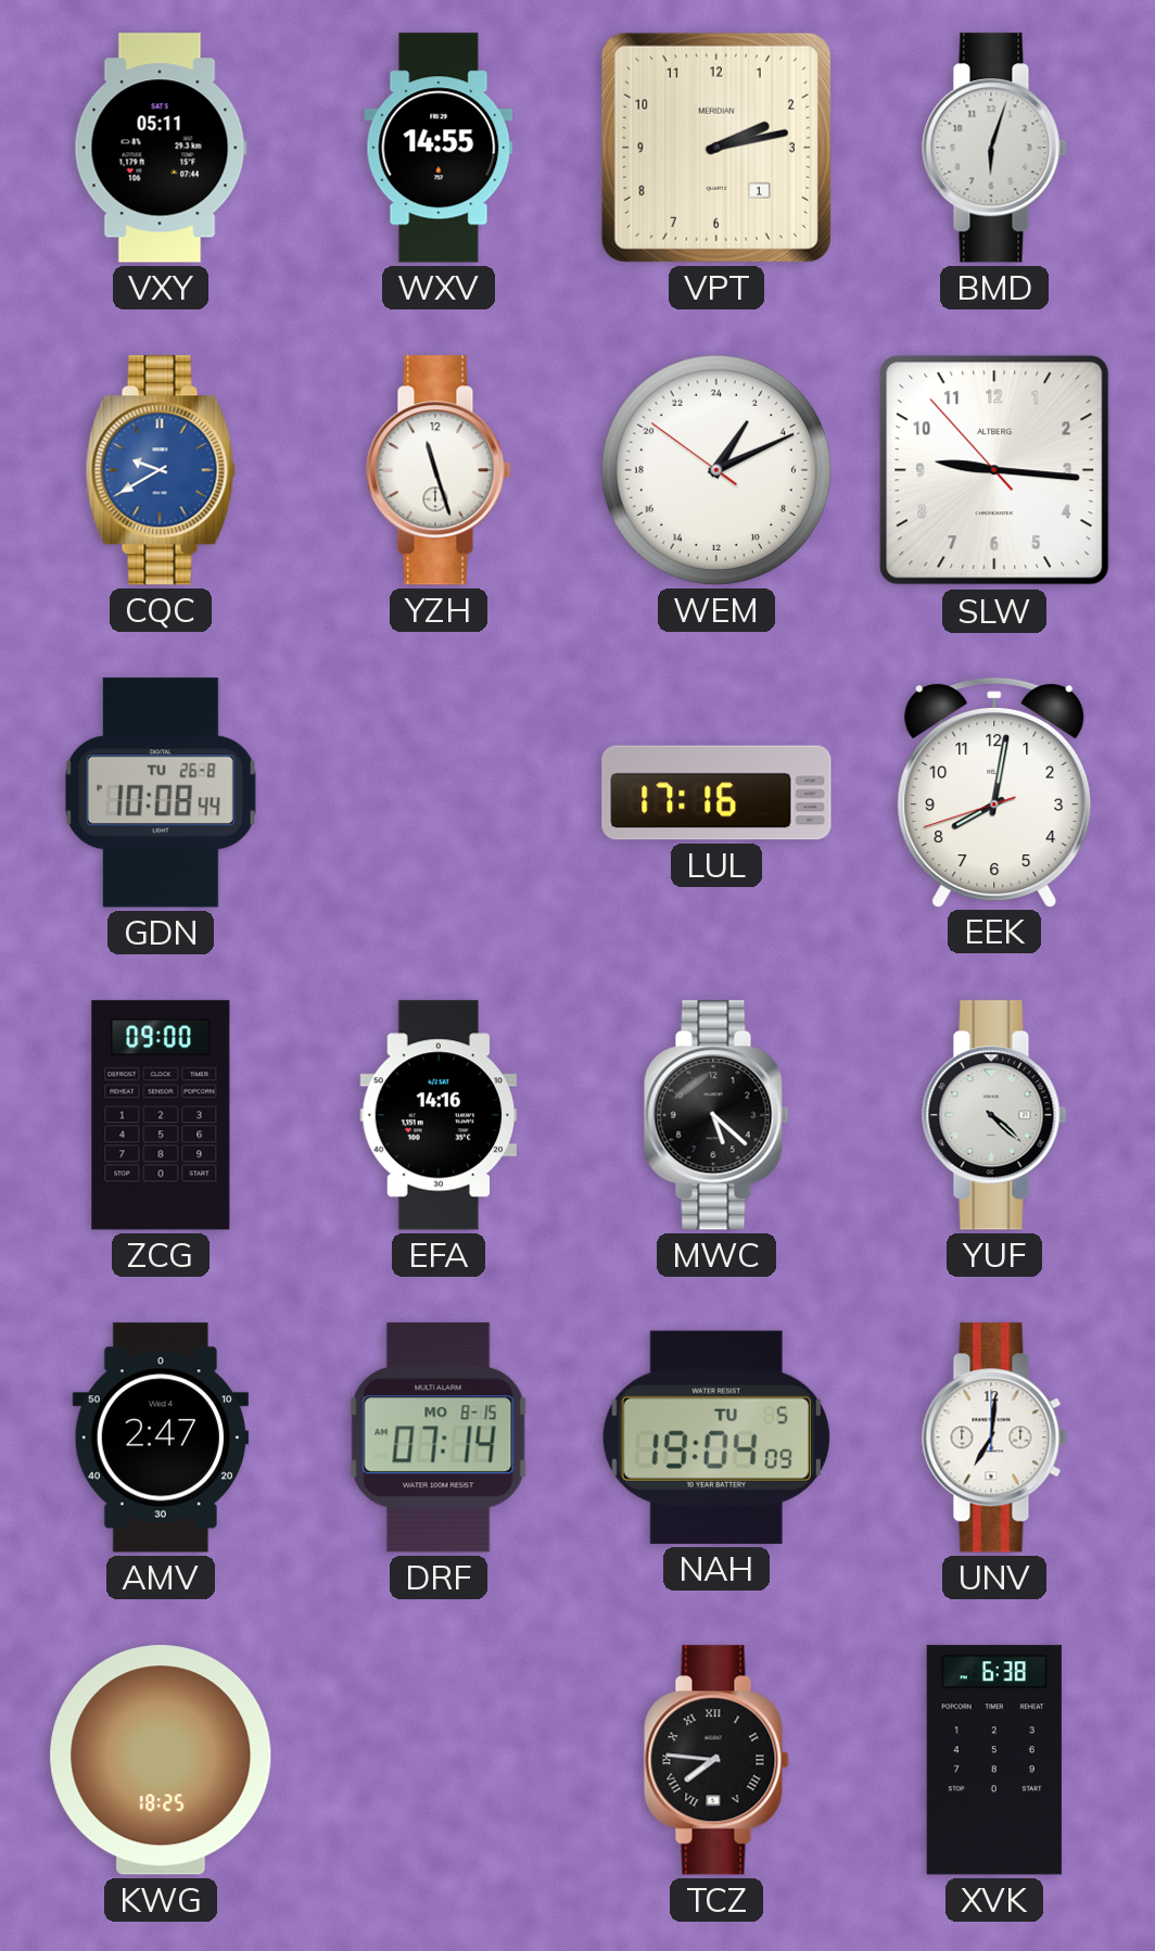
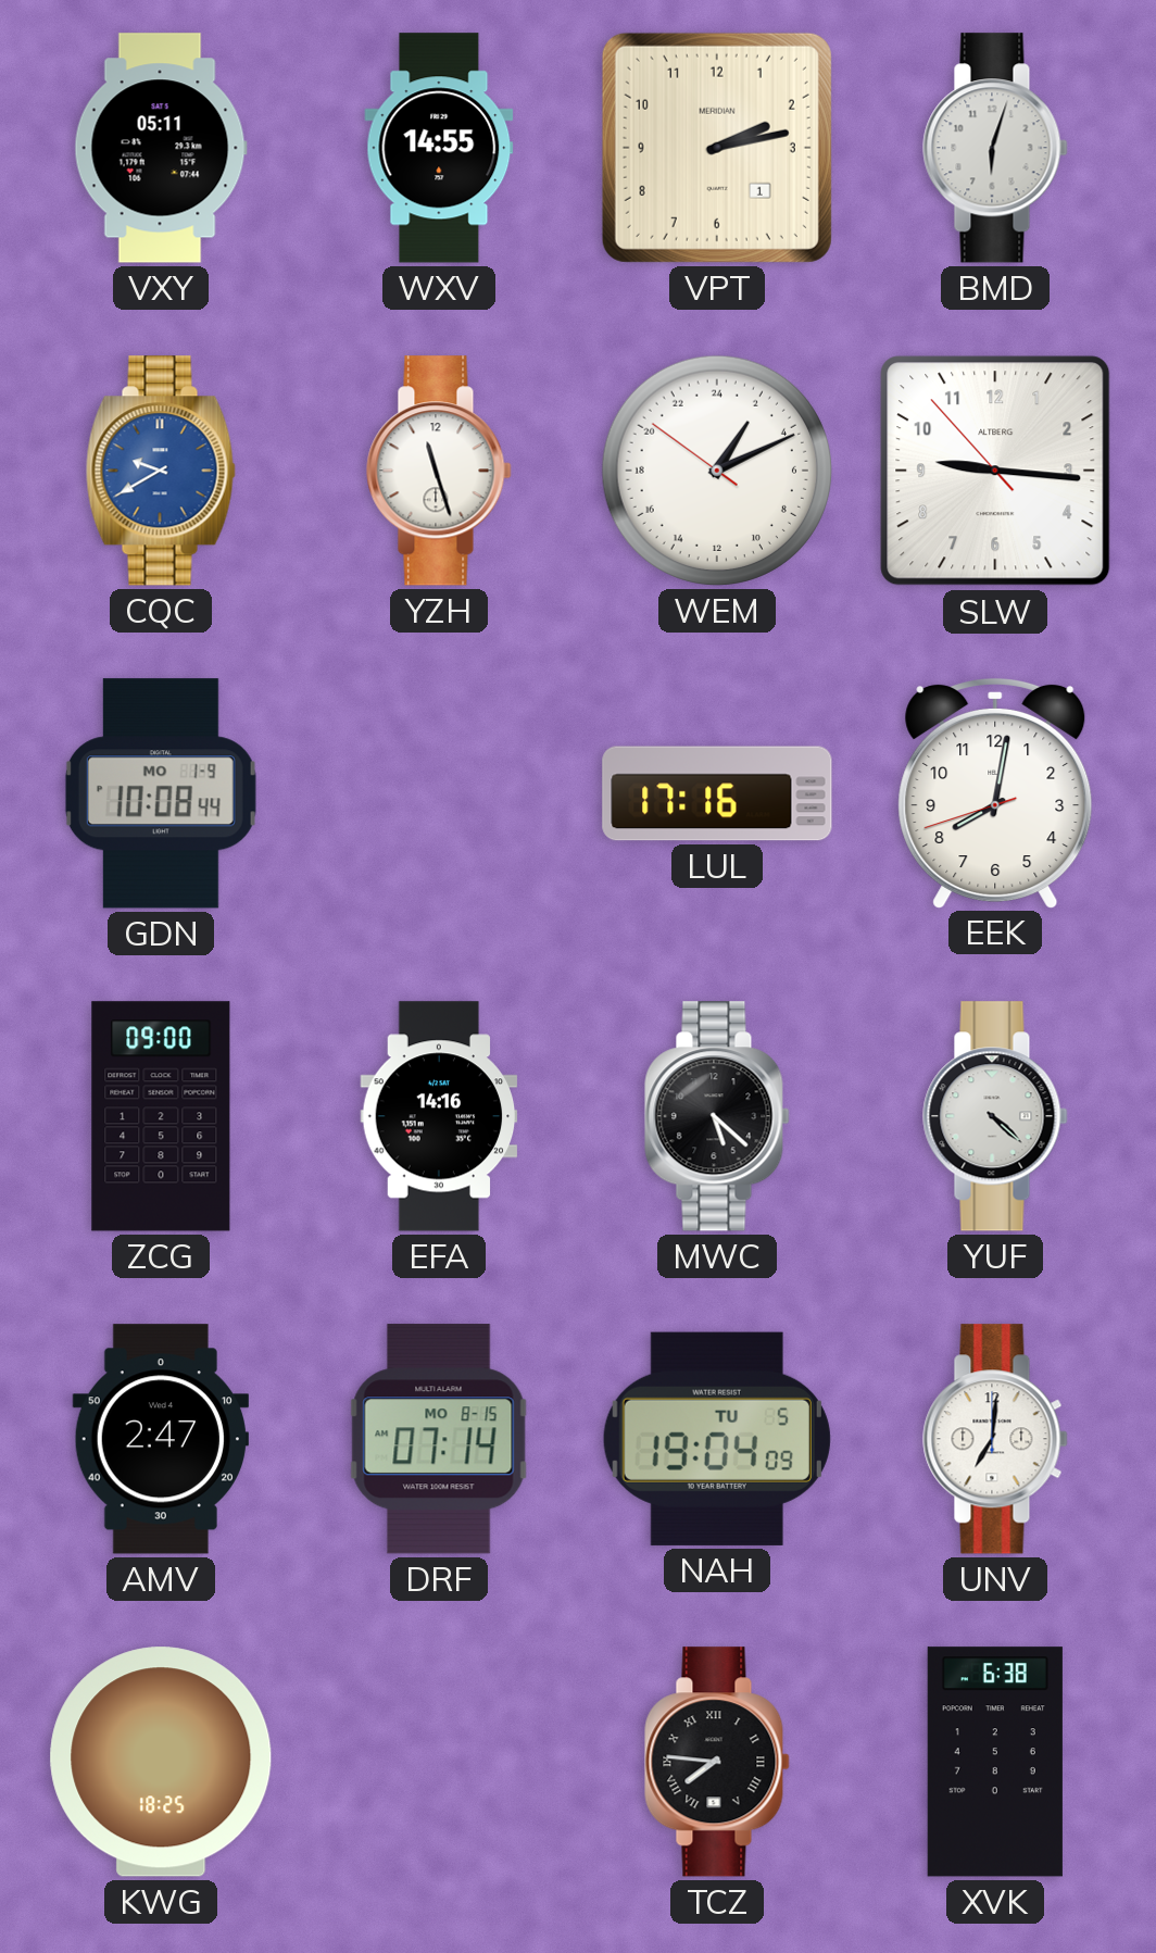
GDN date: TU 26-8 -> MO 1-9
